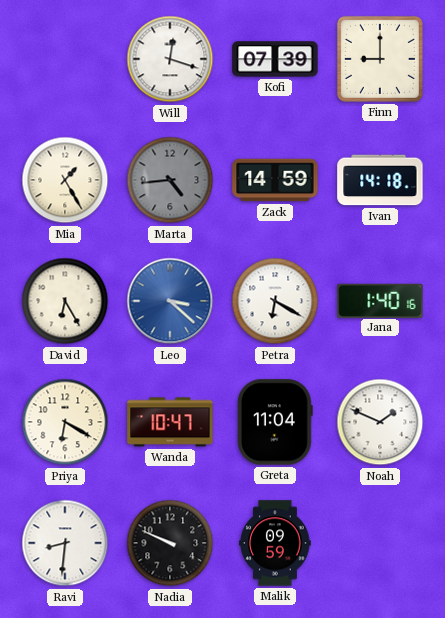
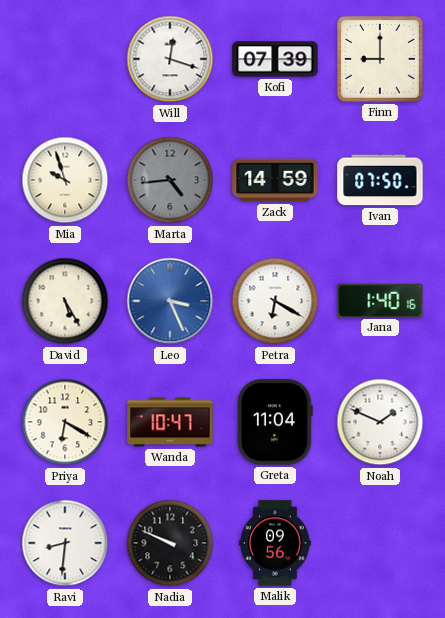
Mia: 1:25 -> 9:57
Ivan: 14:18 -> 07:50
David: 6:25 -> 5:25
Leo: 3:22 -> 3:26
Malik: 09:59 -> 09:56
